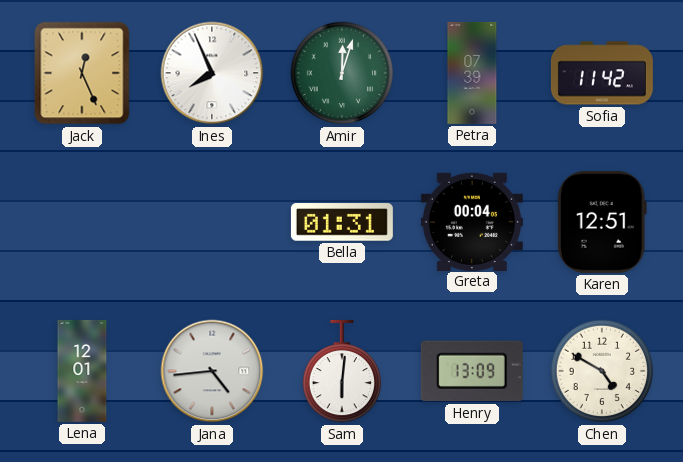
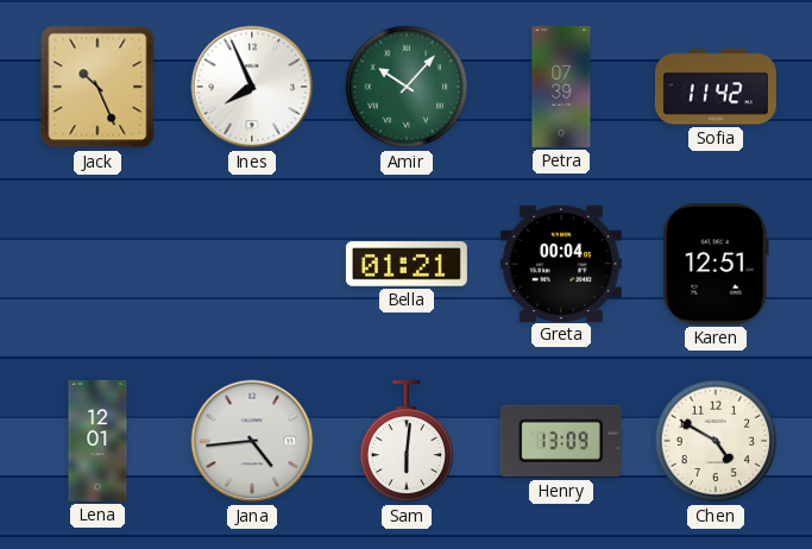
Jack: 12:26 -> 10:26
Amir: 12:03 -> 10:07
Bella: 01:31 -> 01:21
